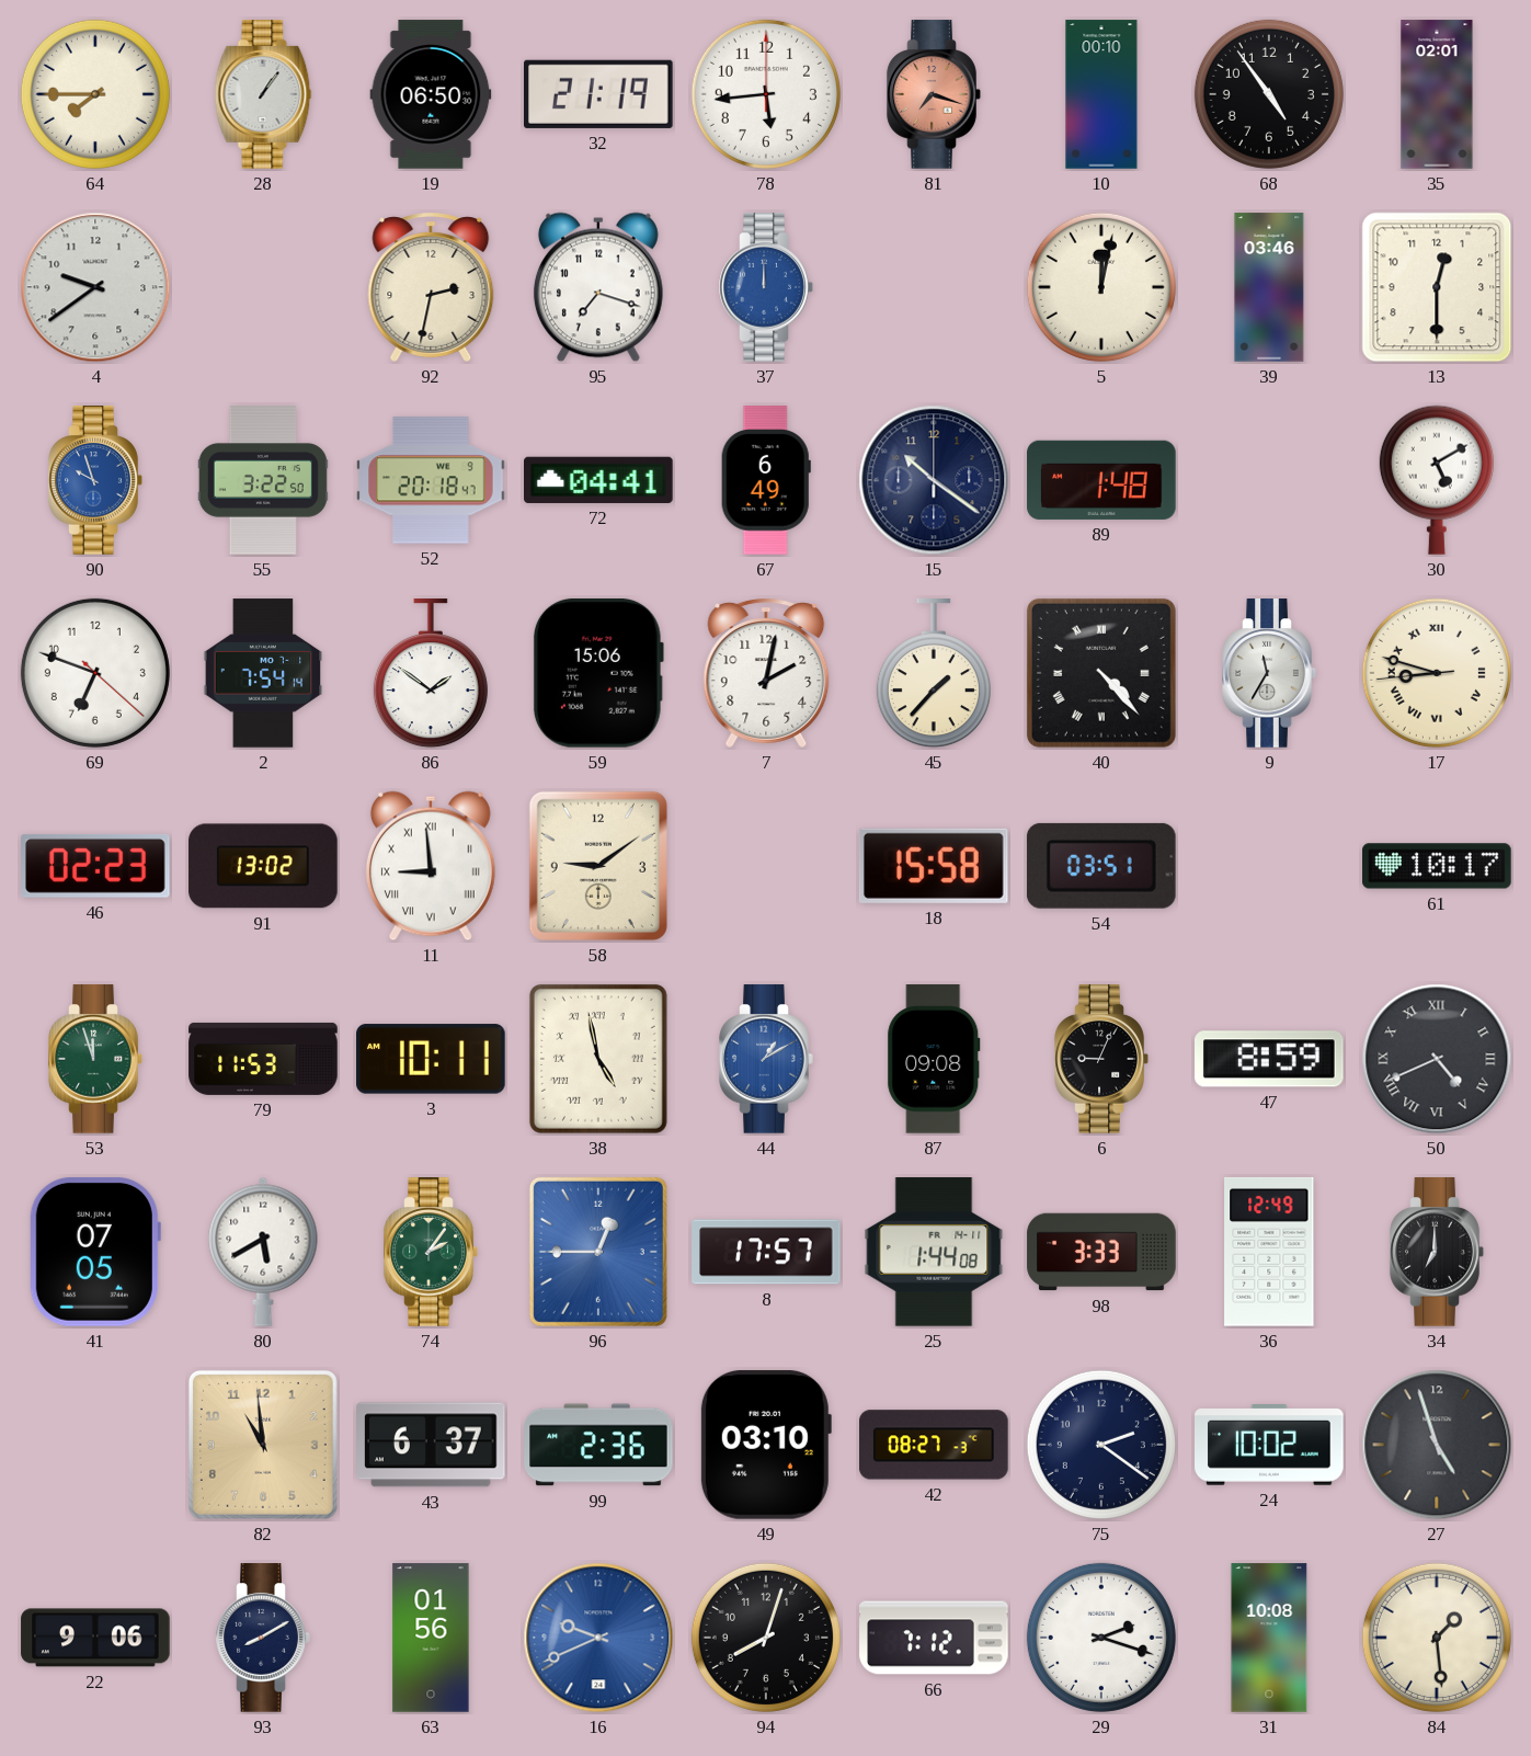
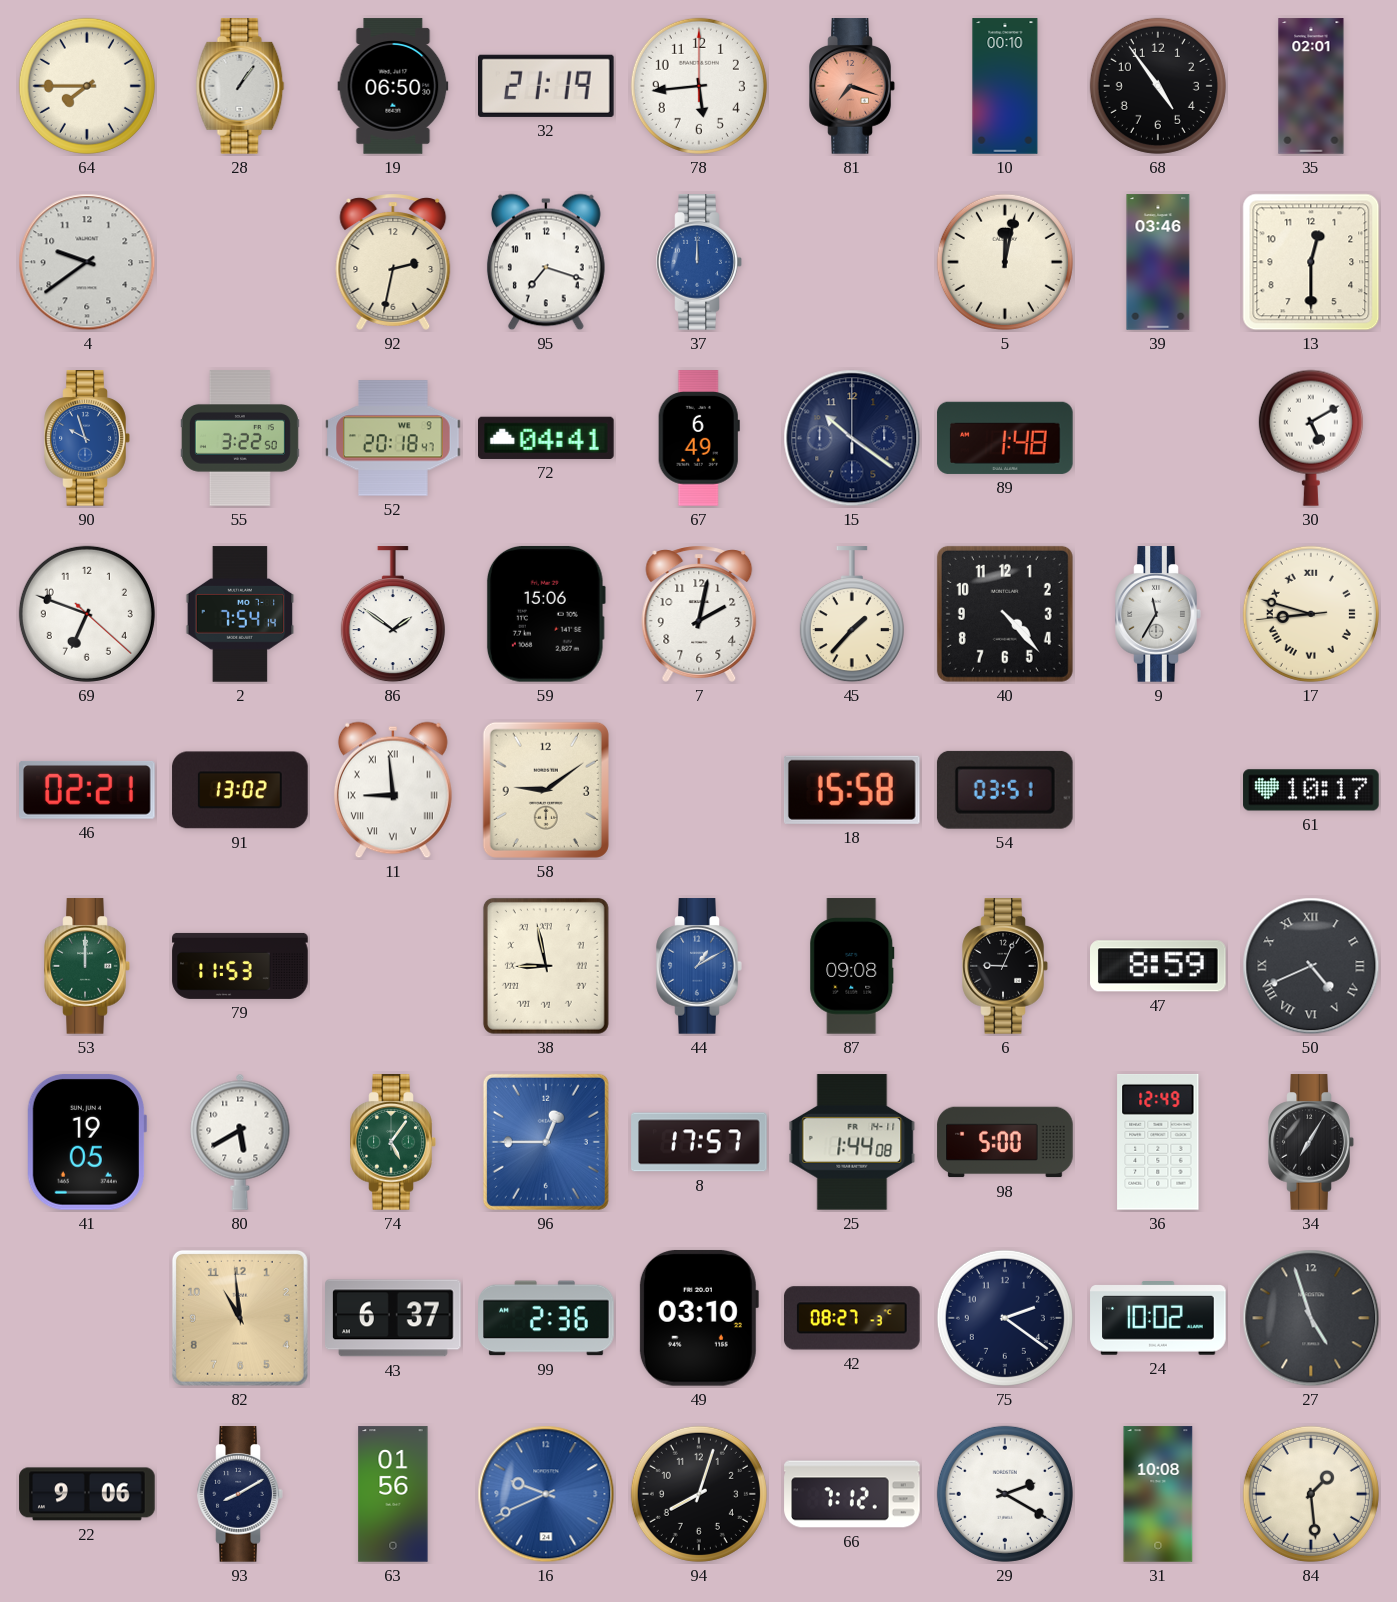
40 numerals: Roman -> Arabic
46: 02:23 -> 02:21
53: 11:57 -> 12:00
3: 10:11 -> none
38: 4:58 -> 8:58
41: 07:05 -> 19:05
74: 2:06 -> 5:06
98: 3:33 -> 5:00
34: 7:00 -> 7:05
29: 2:18 -> 2:20
